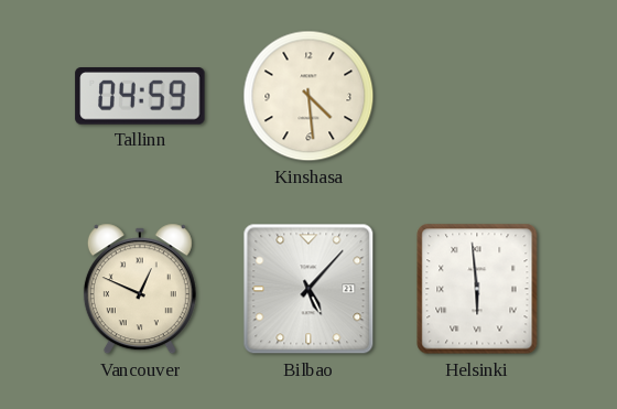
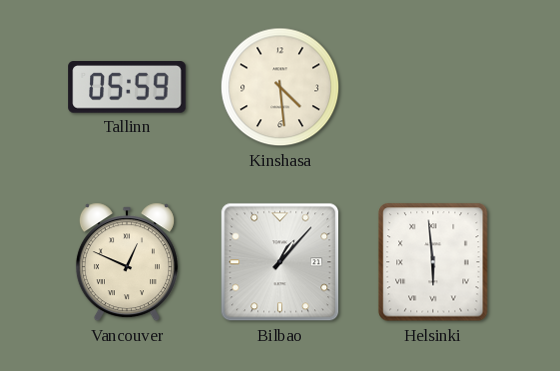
Tallinn: 04:59 -> 05:59
Bilbao: 5:07 -> 1:07
